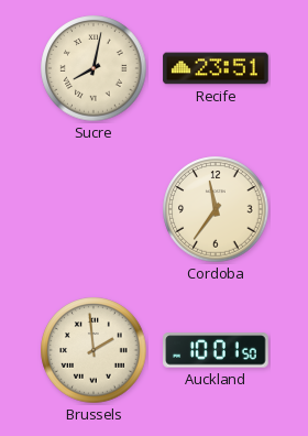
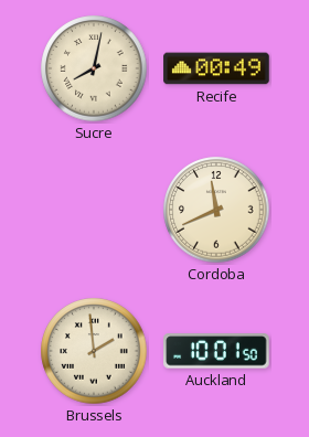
Recife: 23:51 -> 00:49
Cordoba: 11:36 -> 11:41
